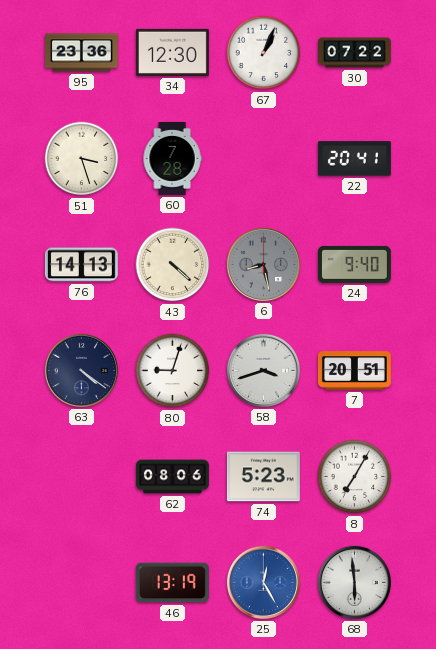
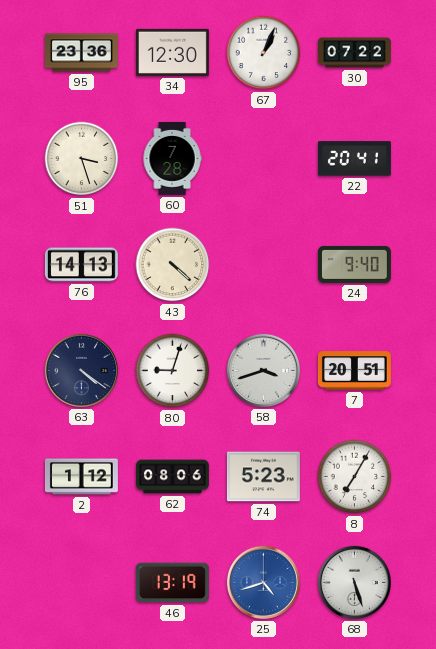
6: 8:28 -> none
2: none -> 1:12
25: 12:25 -> 4:42
68: 5:59 -> 5:27
